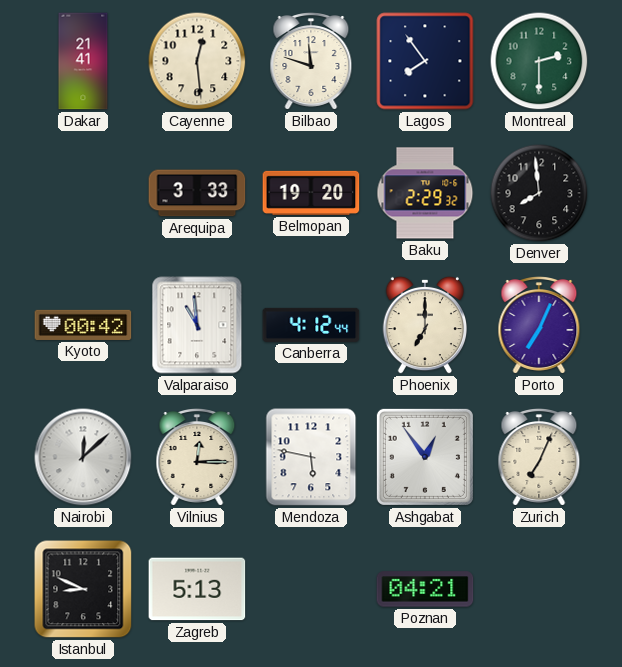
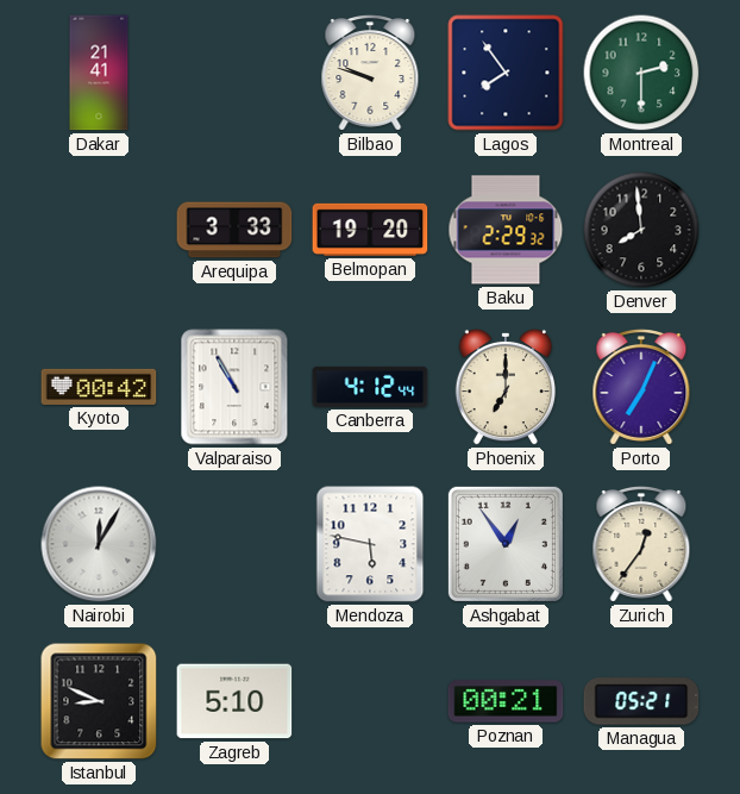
Cayenne: 12:29 -> none
Bilbao: 11:48 -> 9:48
Valparaiso: 10:59 -> 10:55
Nairobi: 12:08 -> 12:05
Vilnius: 12:15 -> none
Zurich: 7:04 -> 12:36
Zagreb: 5:13 -> 5:10
Poznan: 04:21 -> 00:21
Managua: none -> 05:21
